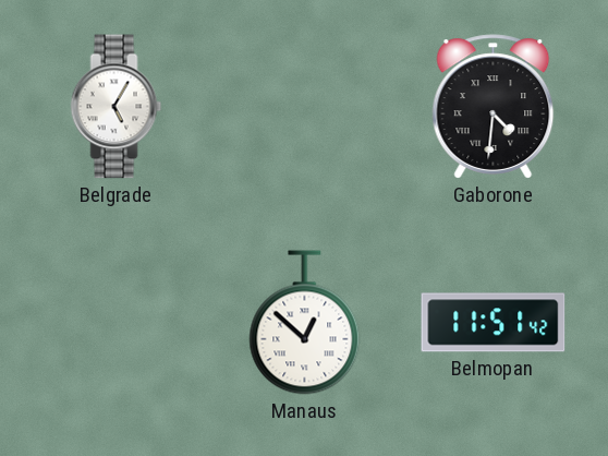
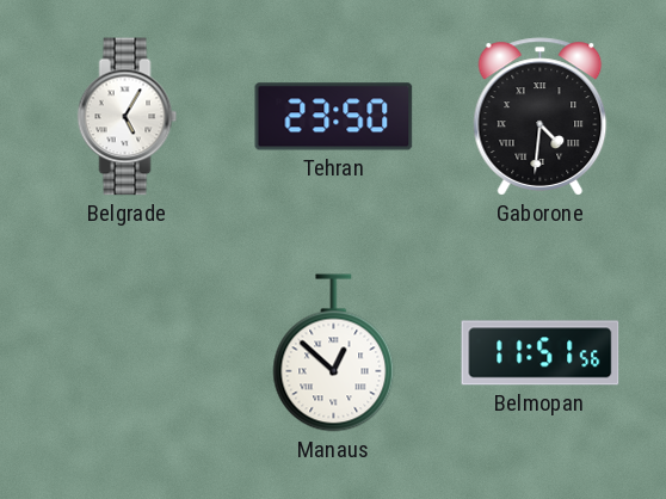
Tehran: none -> 23:50
Belmopan: 11:51:42 -> 11:51:56
